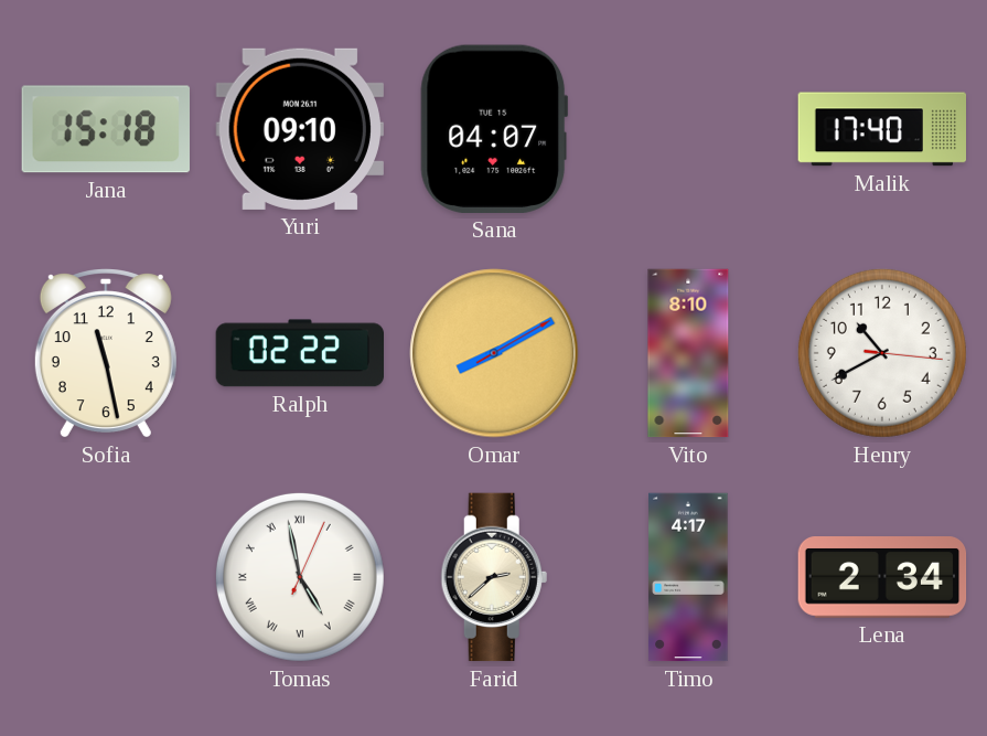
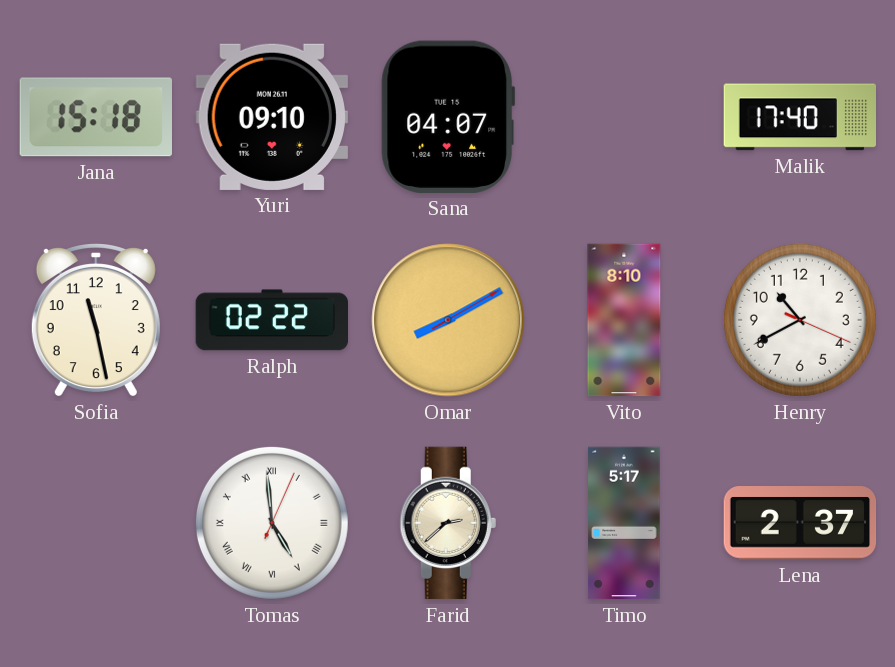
Henry: 10:40:16 -> 10:40:19
Tomas: 4:58 -> 4:59
Timo: 4:17 -> 5:17
Lena: 2:34 -> 2:37
